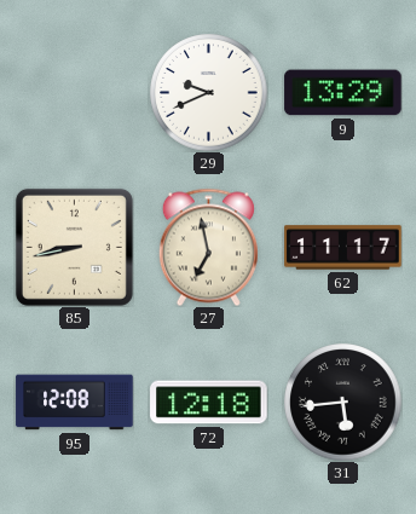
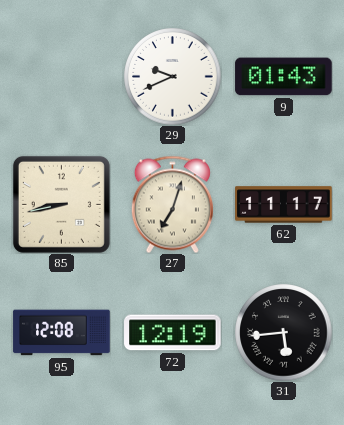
9: 13:29 -> 01:43
27: 6:58 -> 7:03
72: 12:18 -> 12:19
